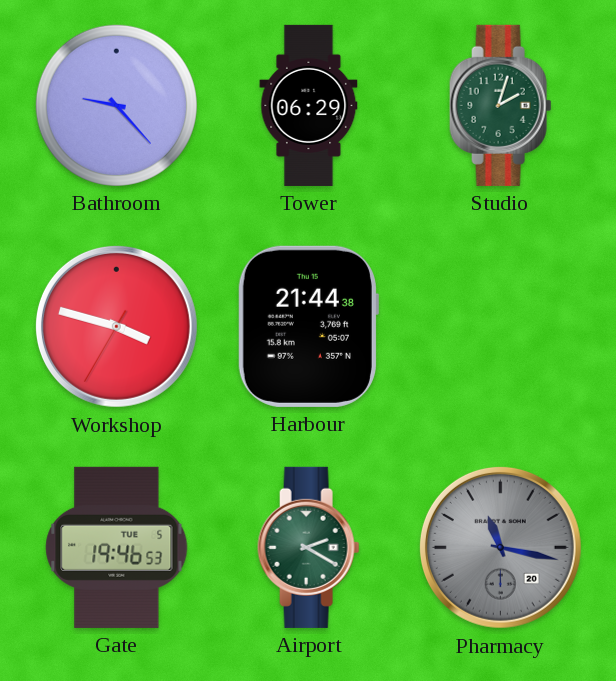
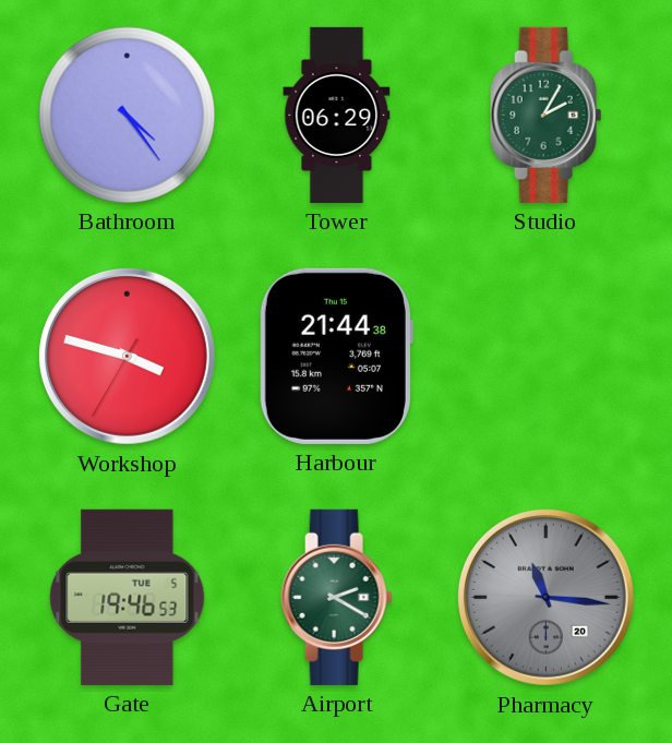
Bathroom: 9:23 -> 4:24
Studio: 2:03 -> 2:05
Pharmacy: 11:17 -> 11:16
